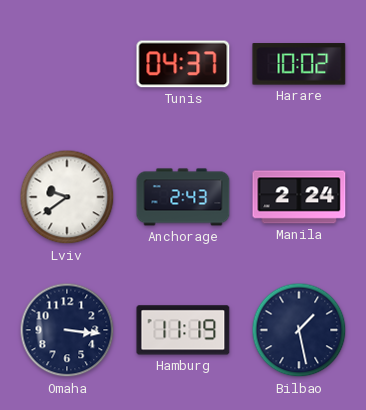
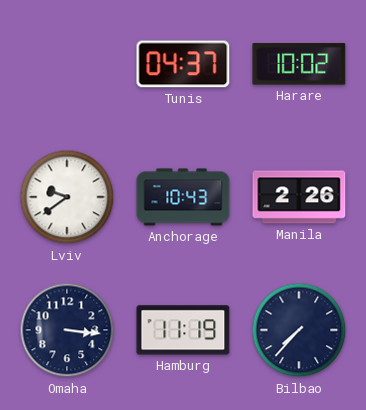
Anchorage: 2:43 -> 10:43
Manila: 2:24 -> 2:26
Bilbao: 1:28 -> 7:37
